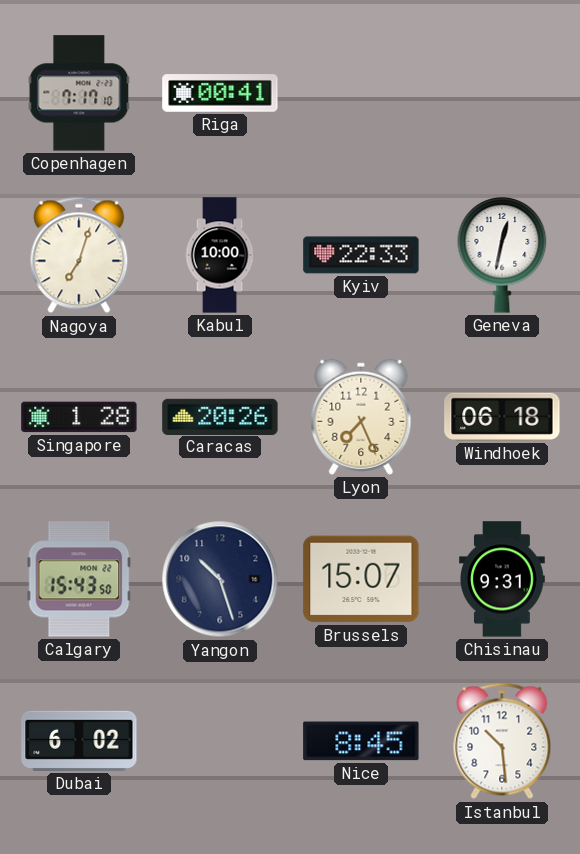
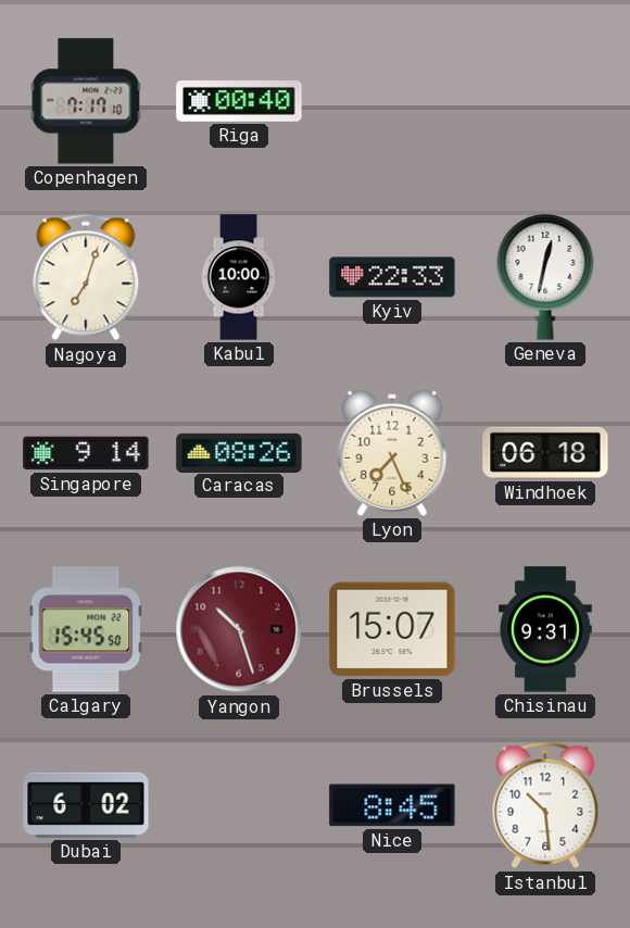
Riga: 00:41 -> 00:40
Singapore: 1:28 -> 9:14
Caracas: 20:26 -> 08:26
Calgary: 15:43 -> 15:45
Yangon dial: navy -> burgundy
